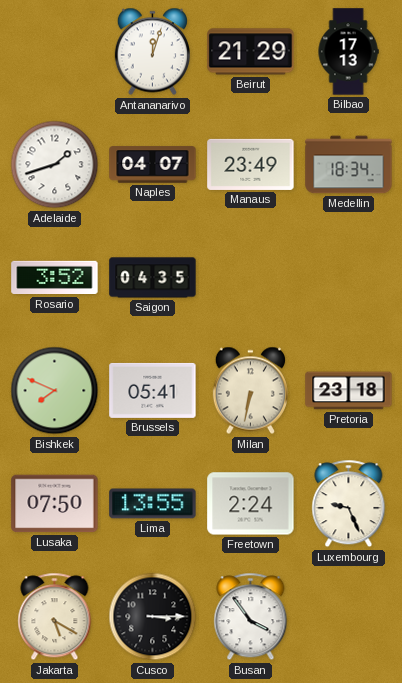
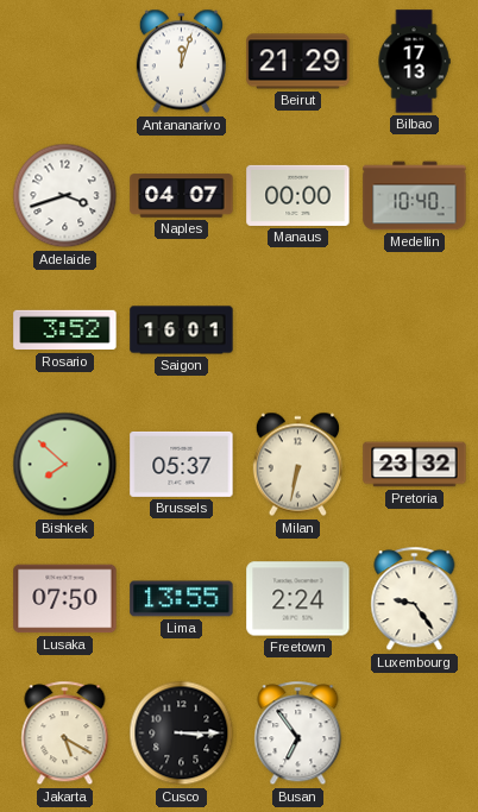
Adelaide: 1:42 -> 3:42
Manaus: 23:49 -> 00:00
Medellin: 18:34 -> 10:40
Saigon: 04:35 -> 16:01
Bishkek: 7:49 -> 7:52
Brussels: 05:41 -> 05:37
Pretoria: 23:18 -> 23:32
Luxembourg: 9:26 -> 9:24
Busan: 3:54 -> 6:54
